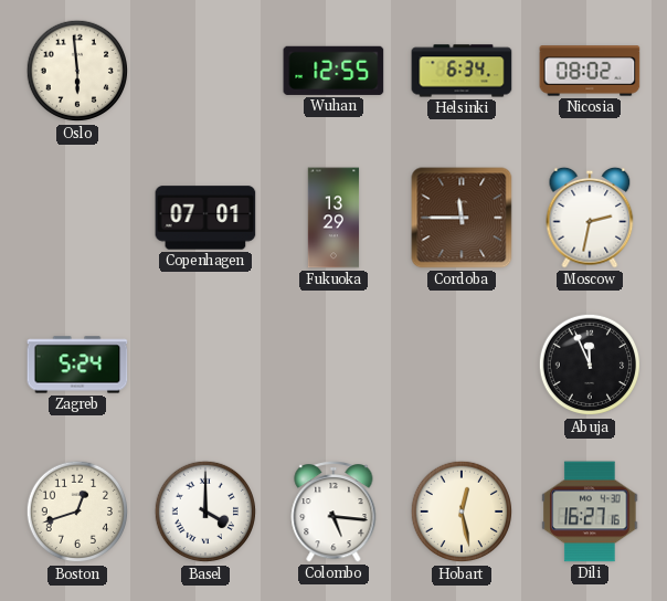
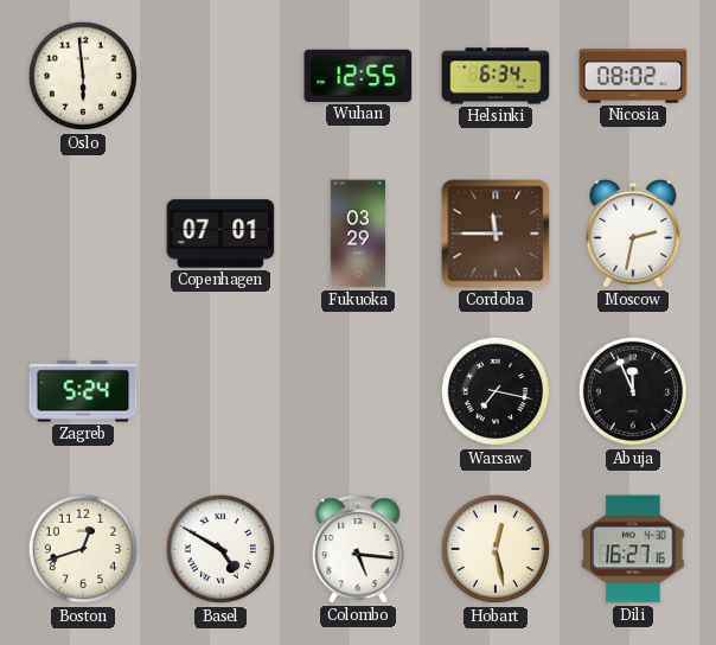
Fukuoka: 13:29 -> 03:29
Warsaw: none -> 7:17
Basel: 4:00 -> 4:50
